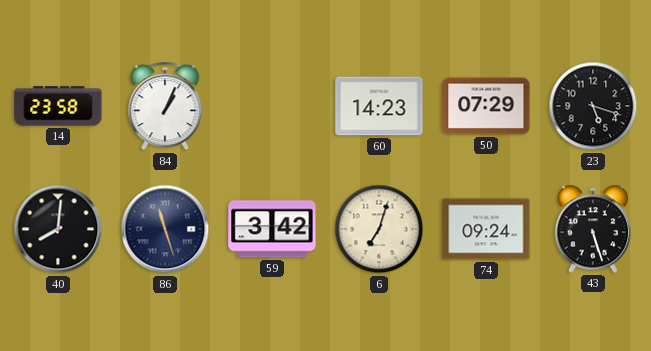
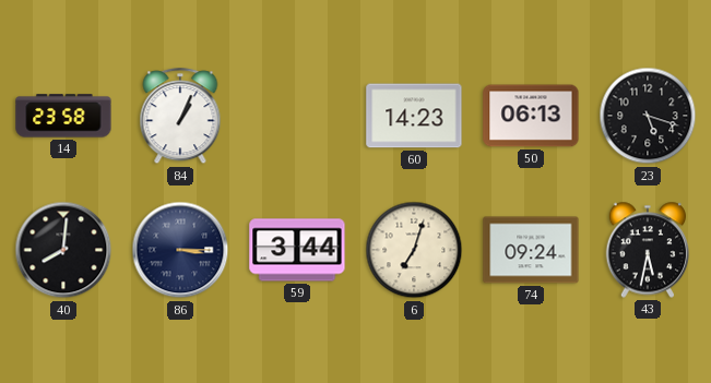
50: 07:29 -> 06:13
86: 11:27 -> 3:15
59: 3:42 -> 3:44
43: 5:27 -> 5:32
